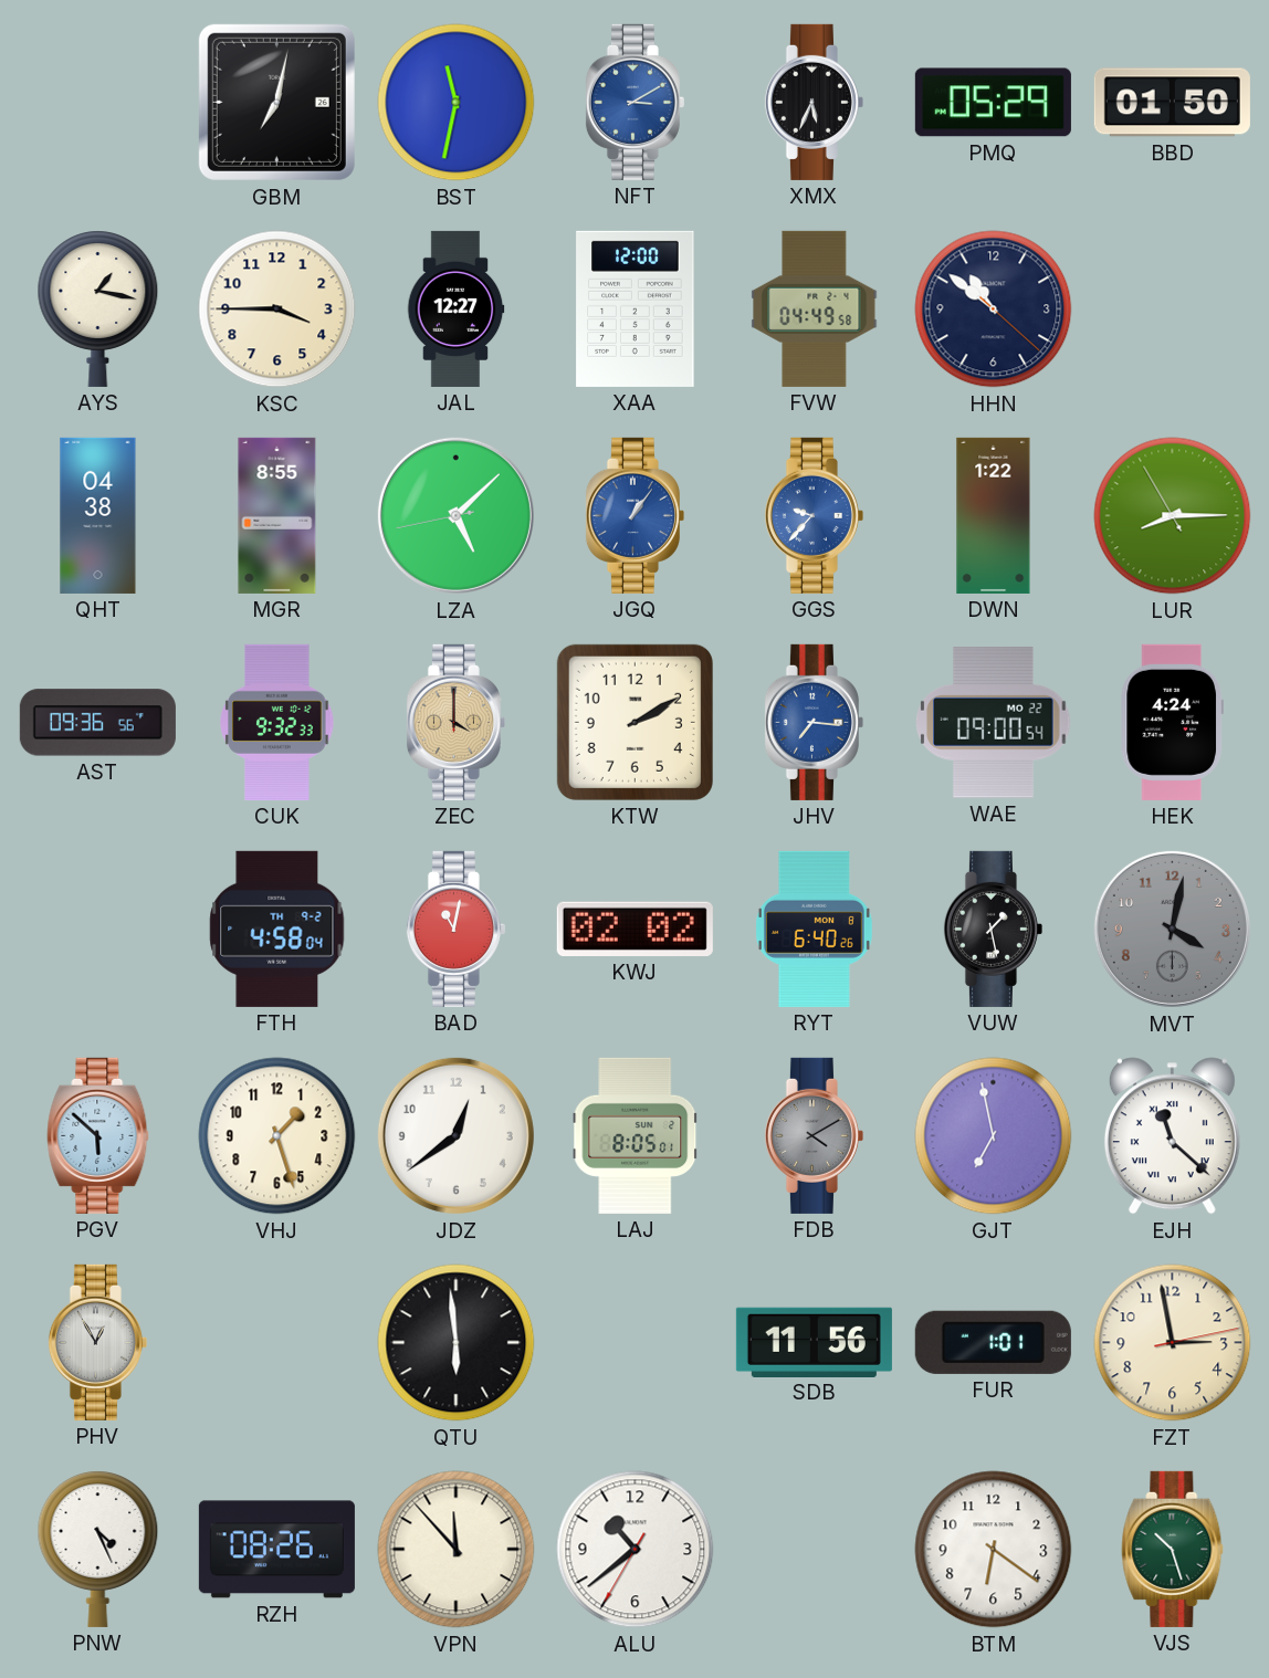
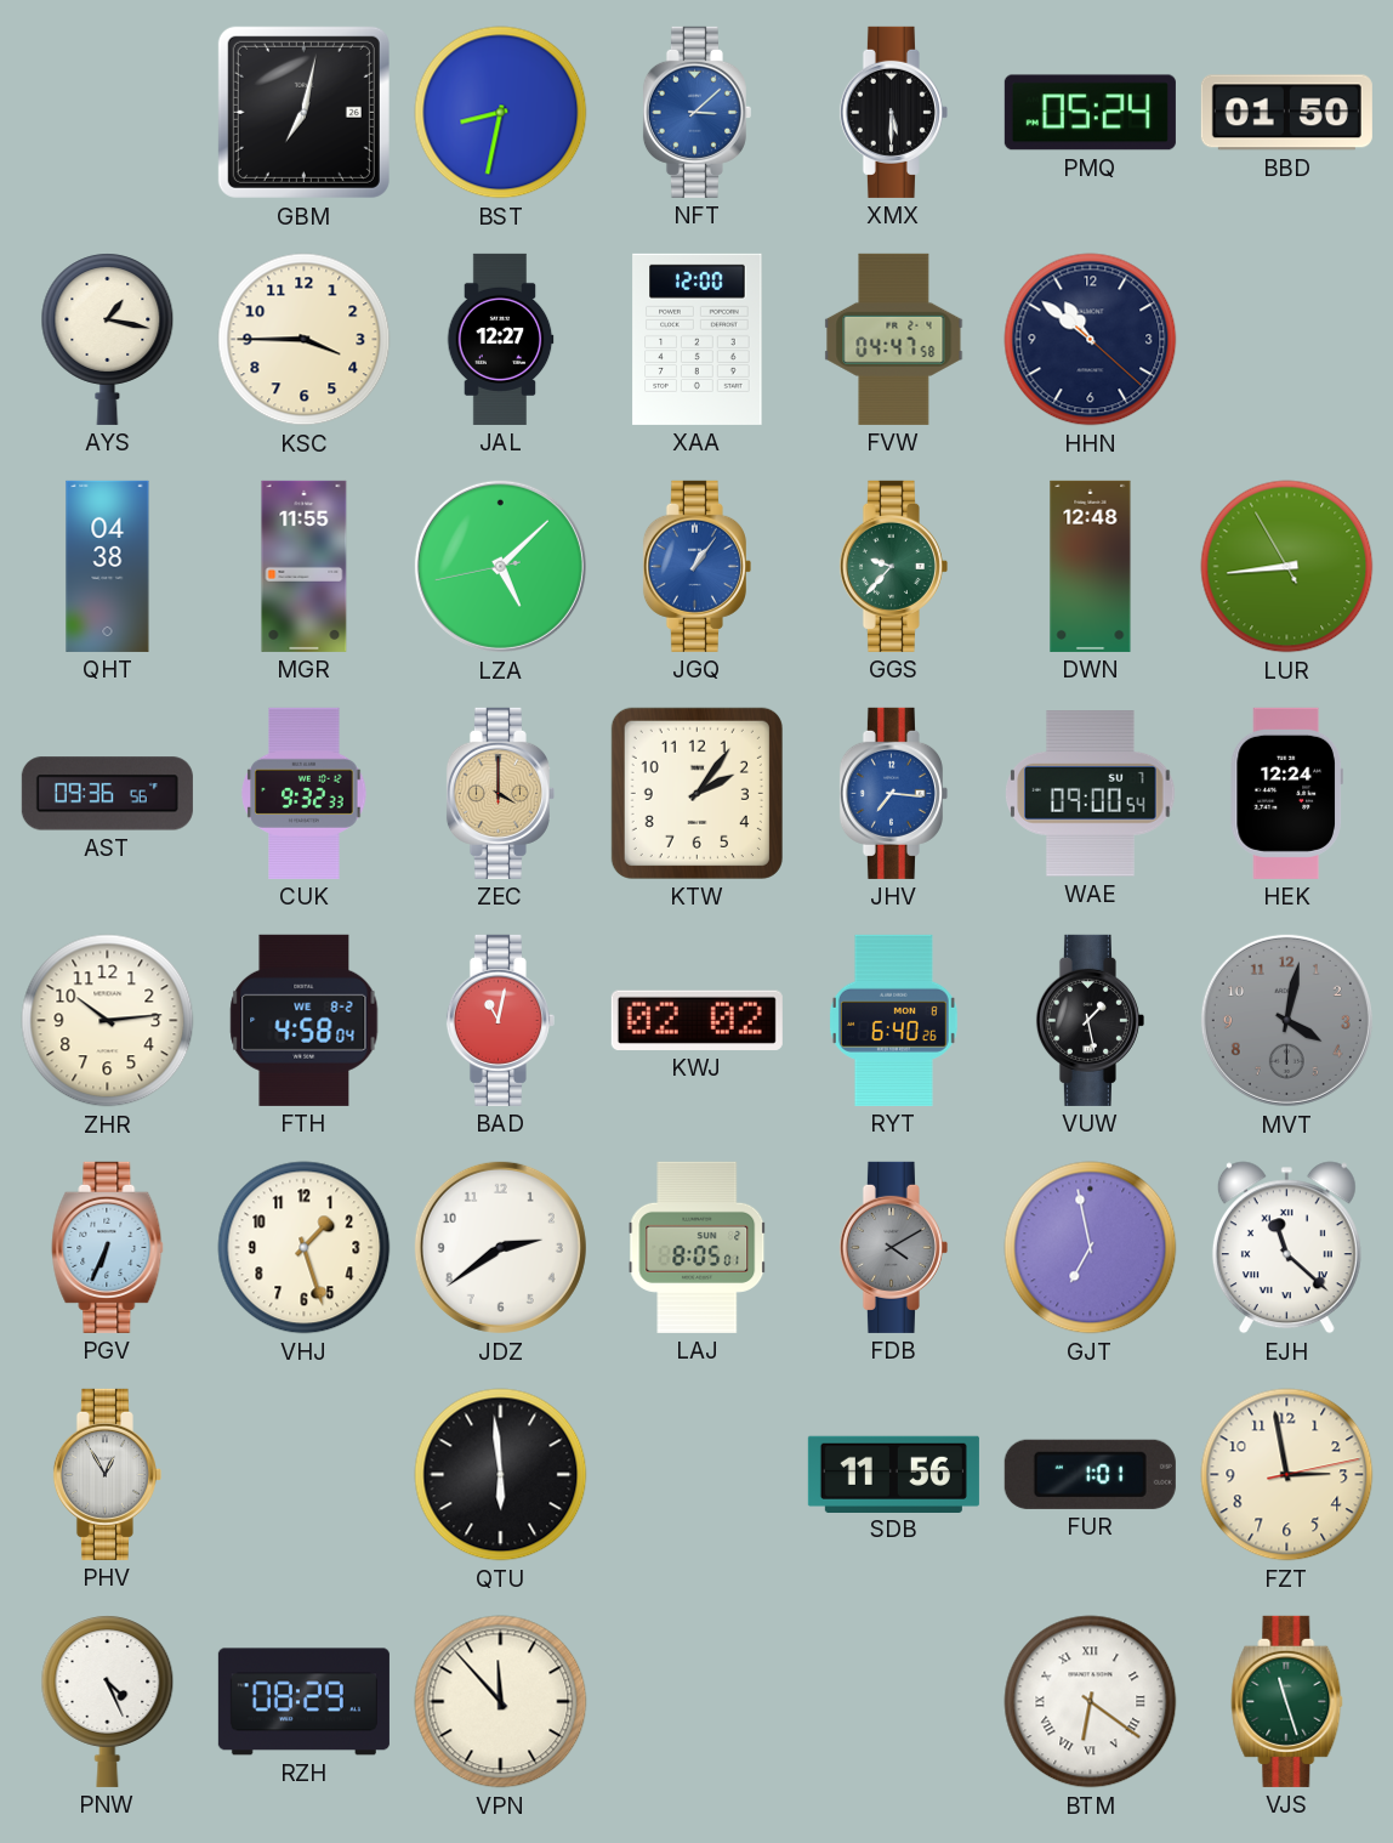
BST: 11:32 -> 8:32
NFT: 3:10 -> 3:08
XMX: 5:34 -> 5:30
PMQ: 05:29 -> 05:24
FVW: 04:49 -> 04:47
MGR: 8:55 -> 11:55
GGS dial: blue -> green
DWN: 1:22 -> 12:48
LUR: 8:14 -> 8:43
KTW: 2:10 -> 2:06
WAE date: MO 22 -> SU 7
HEK: 4:24 -> 12:24
ZHR: none -> 10:14
FTH date: TH 9-2 -> WE 8-2
PGV: 5:52 -> 6:34
JDZ: 12:39 -> 2:39
RZH: 08:26 -> 08:29
ALU: 10:38 -> none
BTM numerals: Arabic -> Roman
VJS: 10:27 -> 11:27
